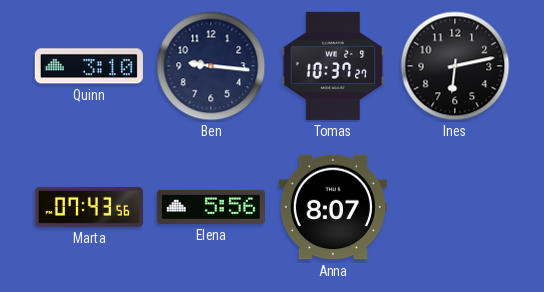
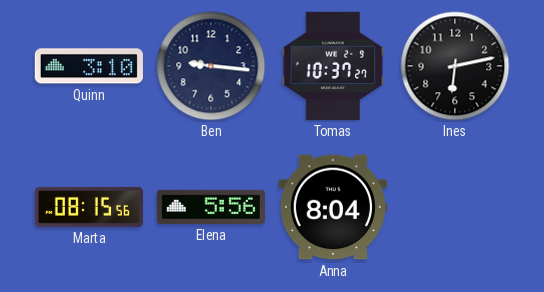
Marta: 07:43 -> 08:15
Anna: 8:07 -> 8:04
